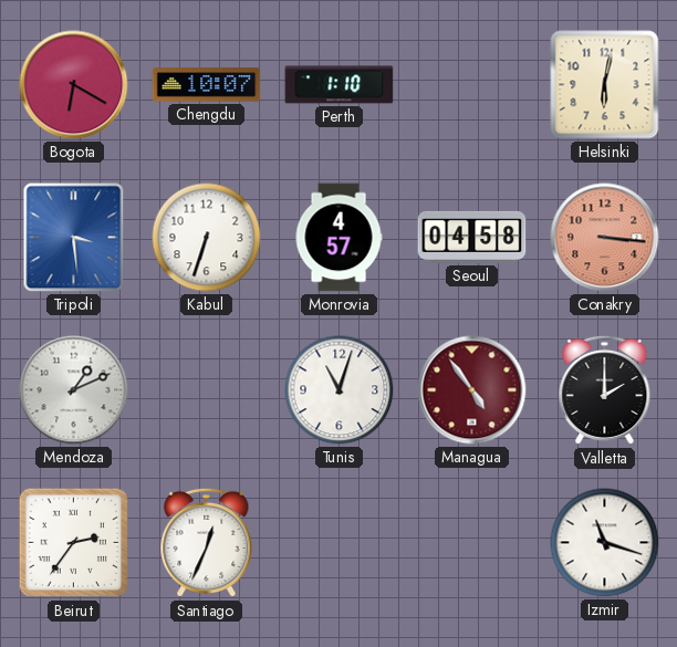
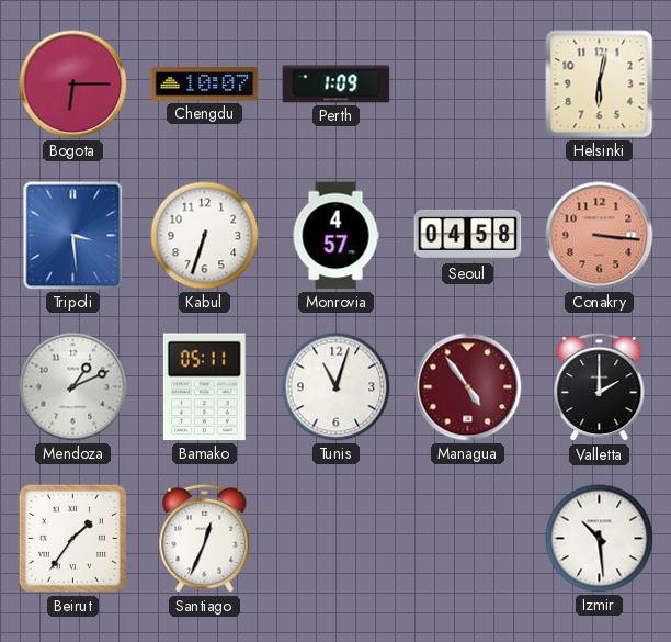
Bogota: 6:20 -> 6:15
Perth: 1:10 -> 1:09
Bamako: none -> 05:11
Beirut: 2:36 -> 1:36
Izmir: 11:18 -> 10:29
